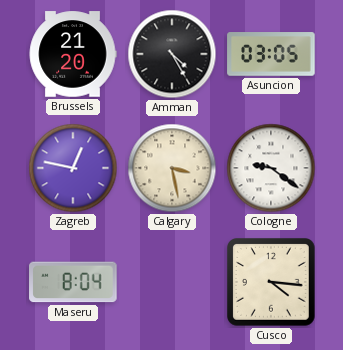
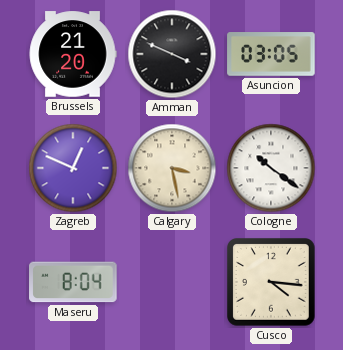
Amman: 4:25 -> 3:49
Zagreb: 12:47 -> 12:49
Cologne: 9:21 -> 10:21
